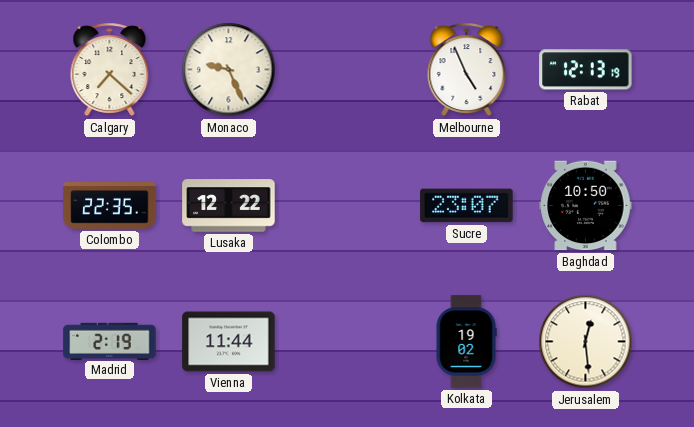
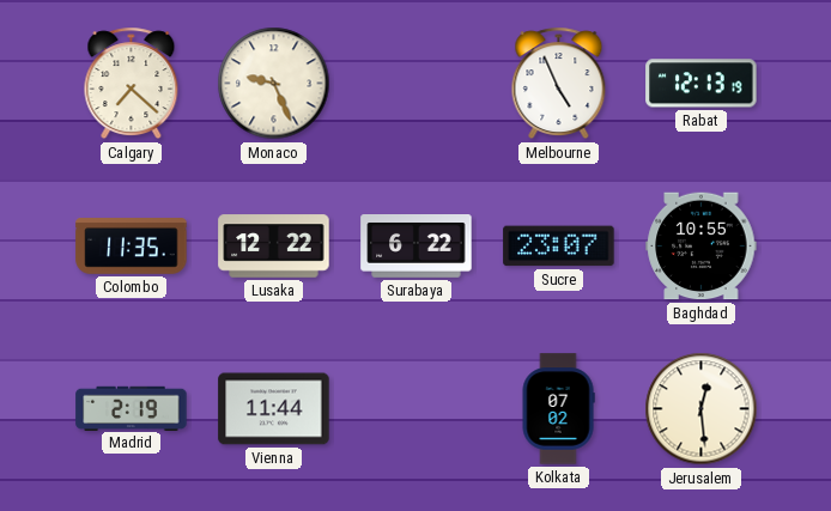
Colombo: 22:35 -> 11:35
Surabaya: none -> 6:22
Baghdad: 10:50 -> 10:55
Kolkata: 19:02 -> 07:02
